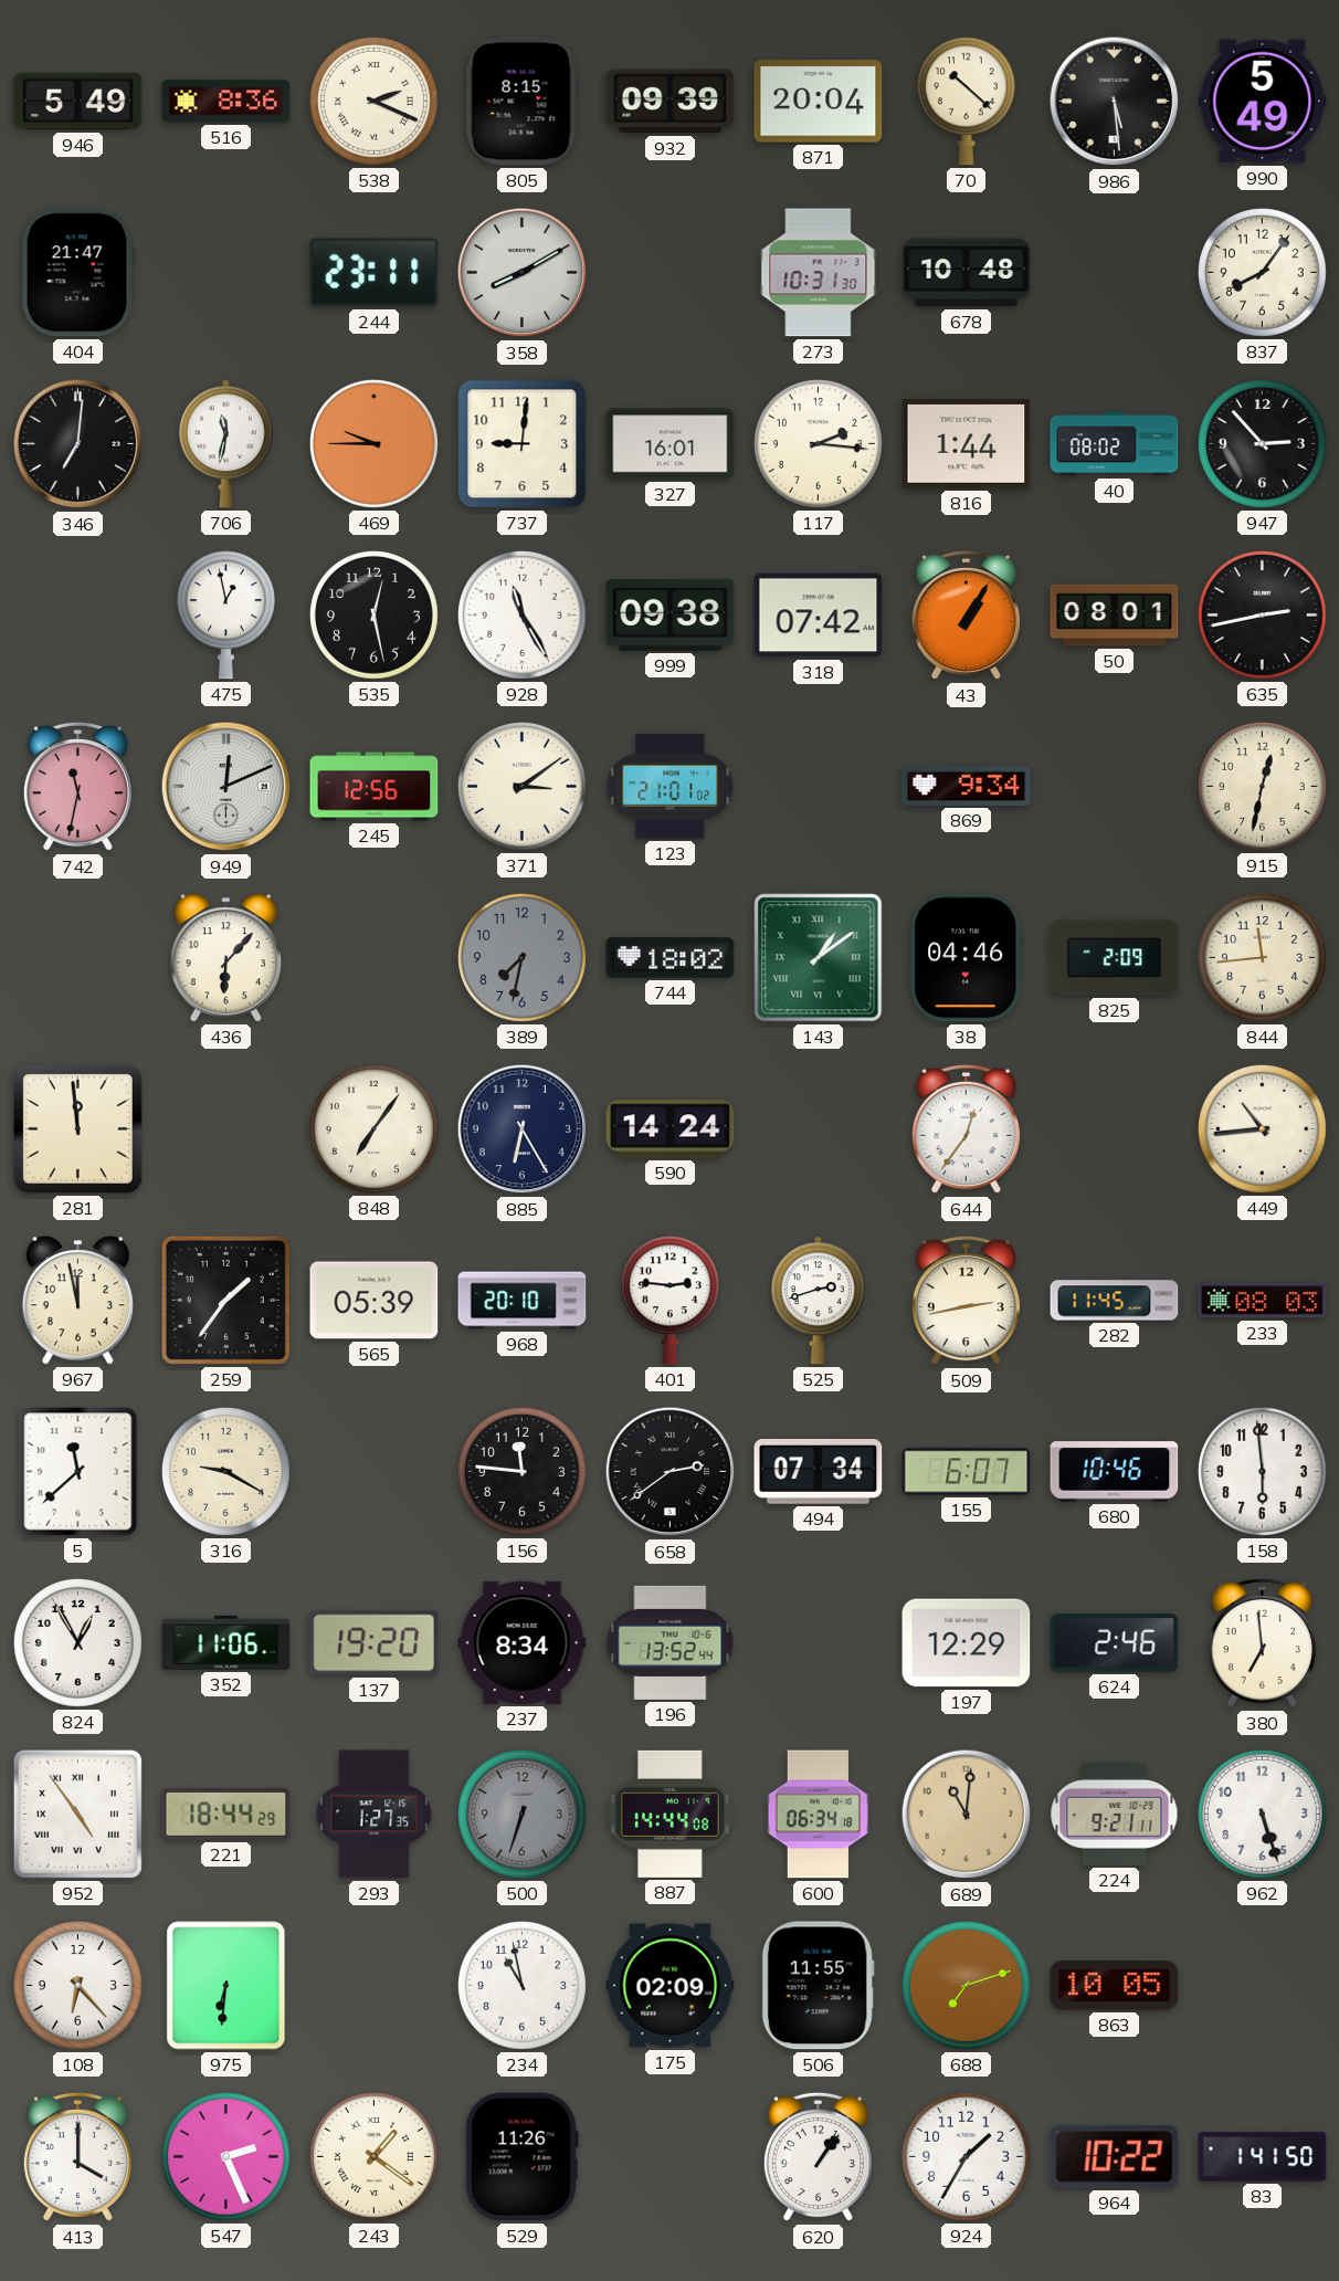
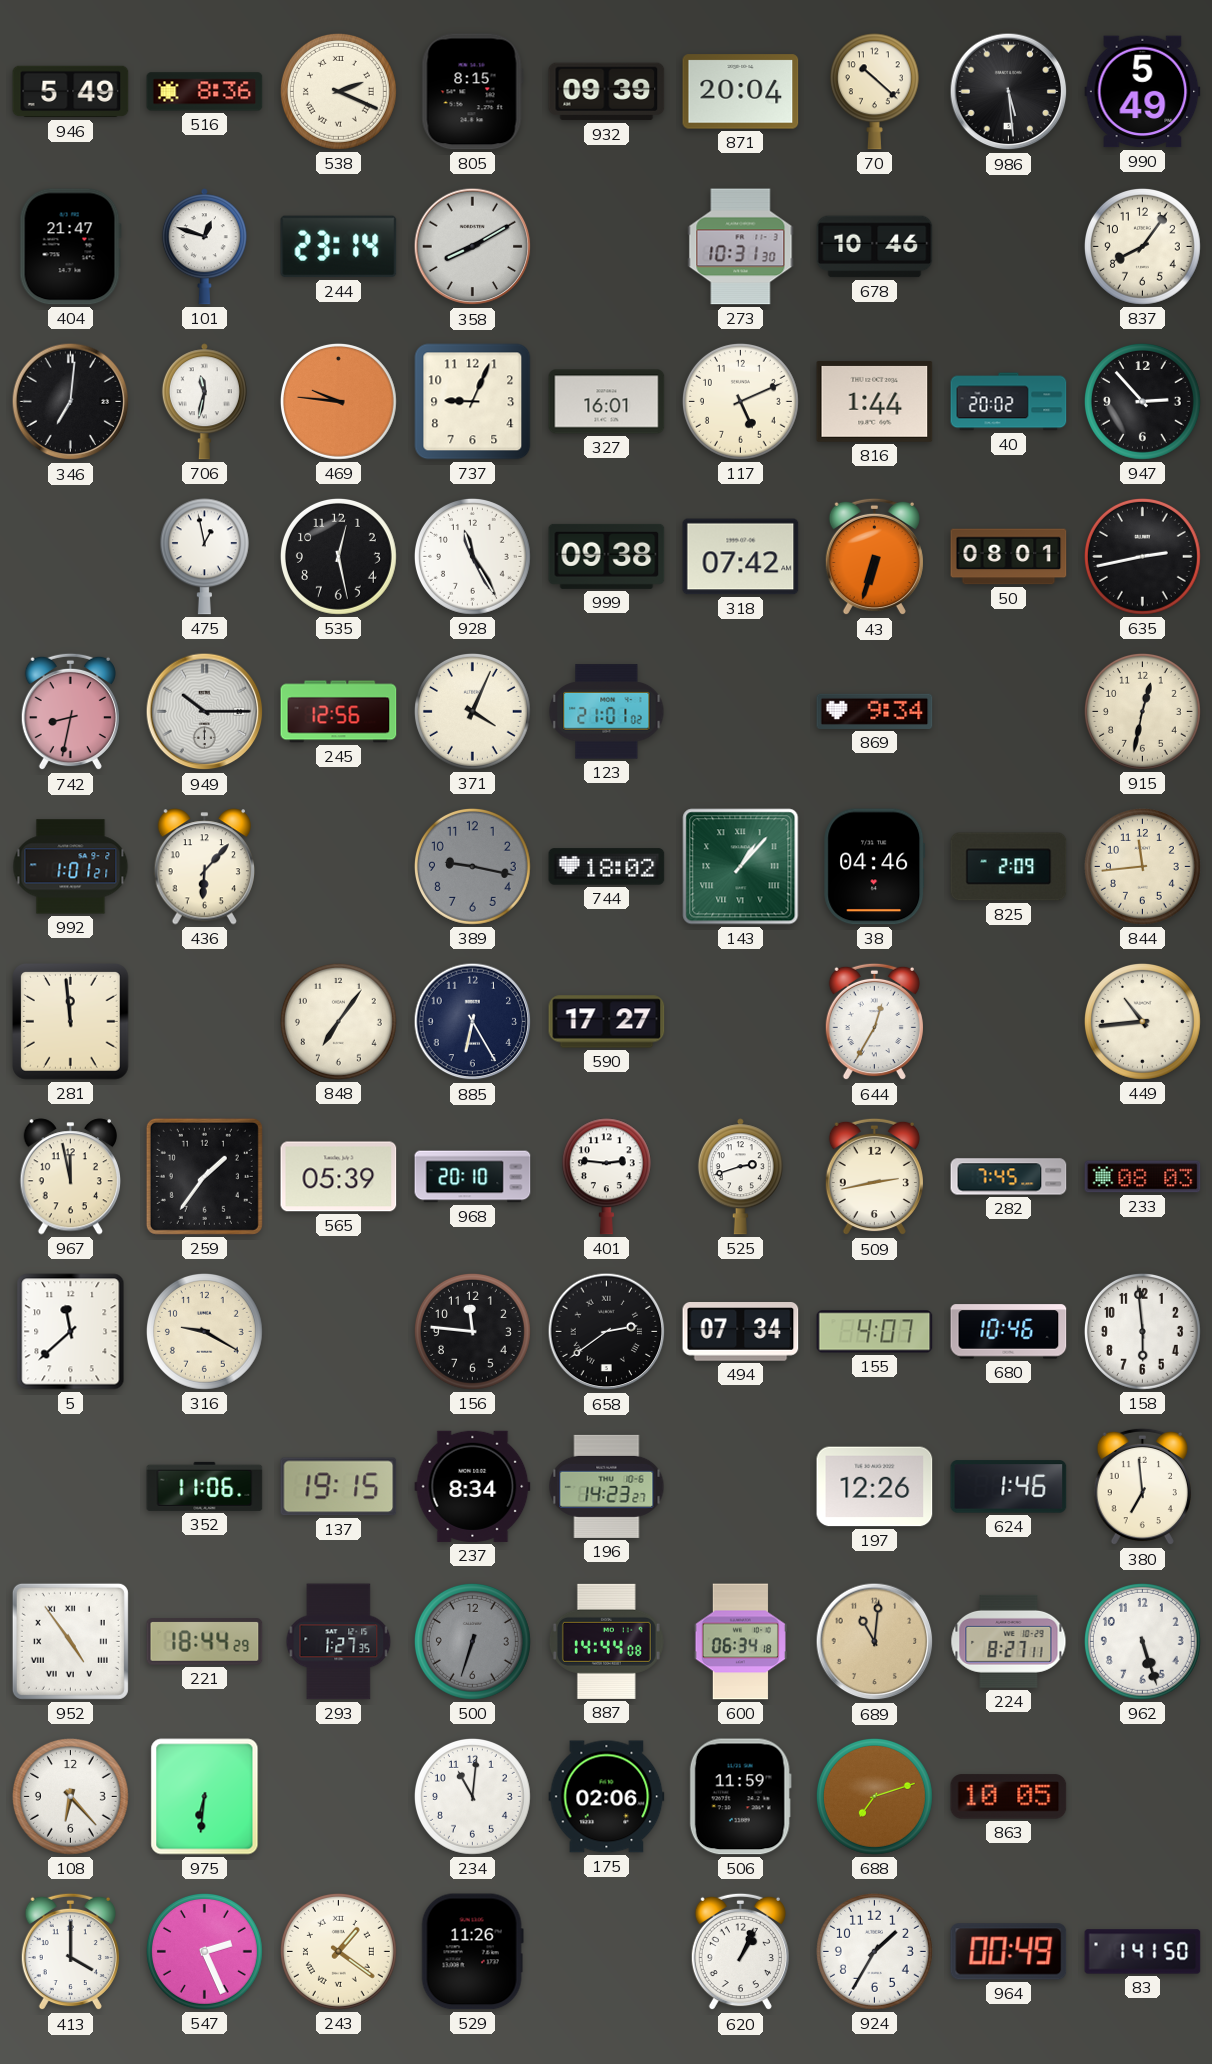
101: none -> 12:48
244: 23:11 -> 23:14
678: 10:48 -> 10:46
469: 9:45 -> 9:46
737: 9:01 -> 9:04
117: 2:16 -> 5:11
40: 08:02 -> 20:02
43: 1:05 -> 6:33
742: 11:32 -> 8:32
949: 12:11 -> 10:15
371: 3:09 -> 4:04
992: none -> 1:01
389: 7:32 -> 9:17
143: 1:09 -> 1:07
590: 14:24 -> 17:27
644: 12:36 -> 12:35
282: 11:45 -> 7:45
155: 6:07 -> 4:07
824: 12:55 -> none
137: 19:20 -> 19:15
196: 13:52 -> 14:23
197: 12:29 -> 12:26
624: 2:46 -> 1:46
224: 9:21 -> 8:27
234: 10:58 -> 11:01
175: 02:09 -> 02:06
506: 11:55 -> 11:59
620: 1:06 -> 1:04
964: 10:22 -> 00:49
